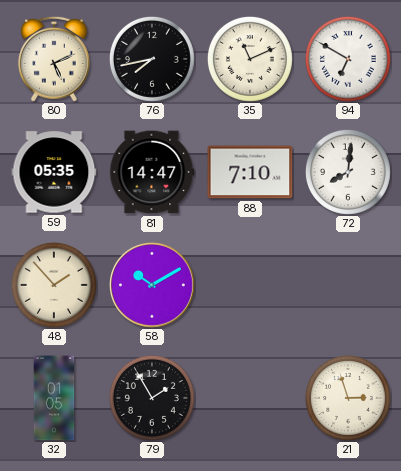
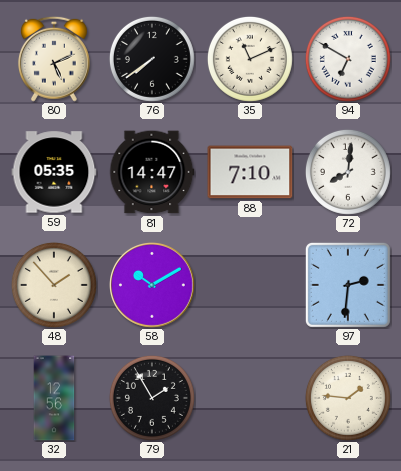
76: 7:43 -> 7:39
97: none -> 2:31
32: 01:05 -> 12:56
21: 2:57 -> 1:46
